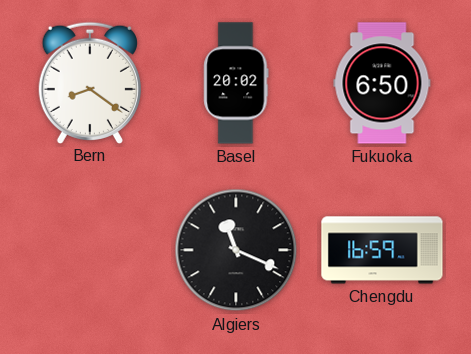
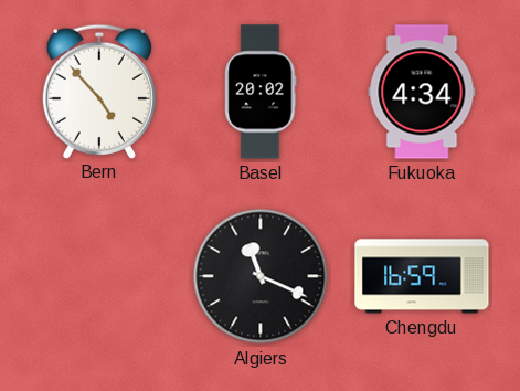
Bern: 8:21 -> 4:53
Fukuoka: 6:50 -> 4:34
